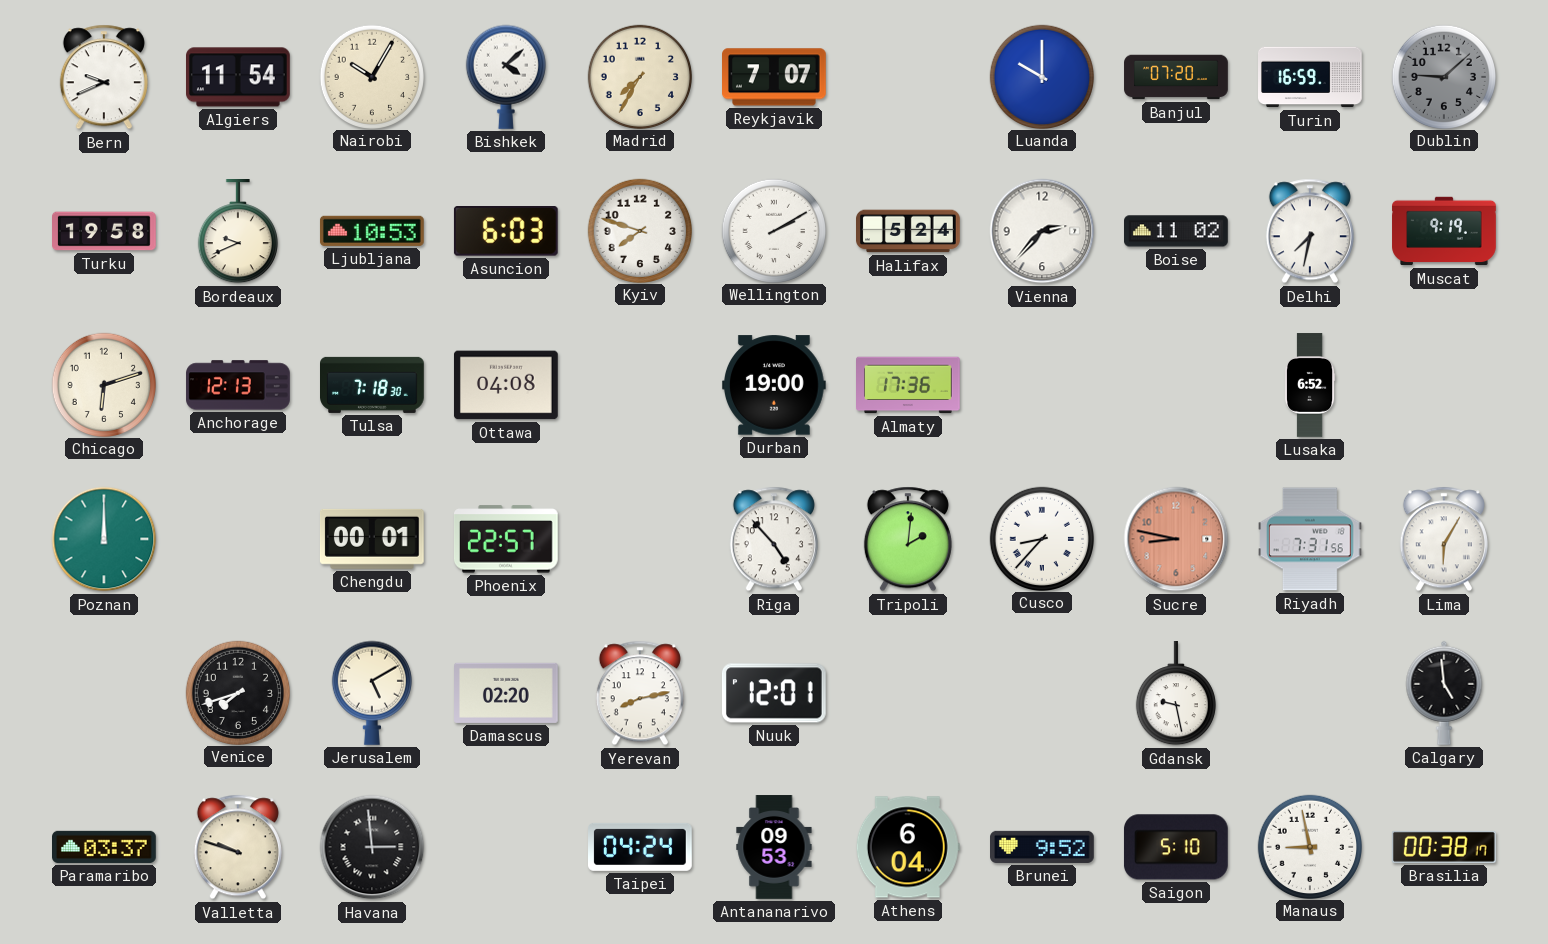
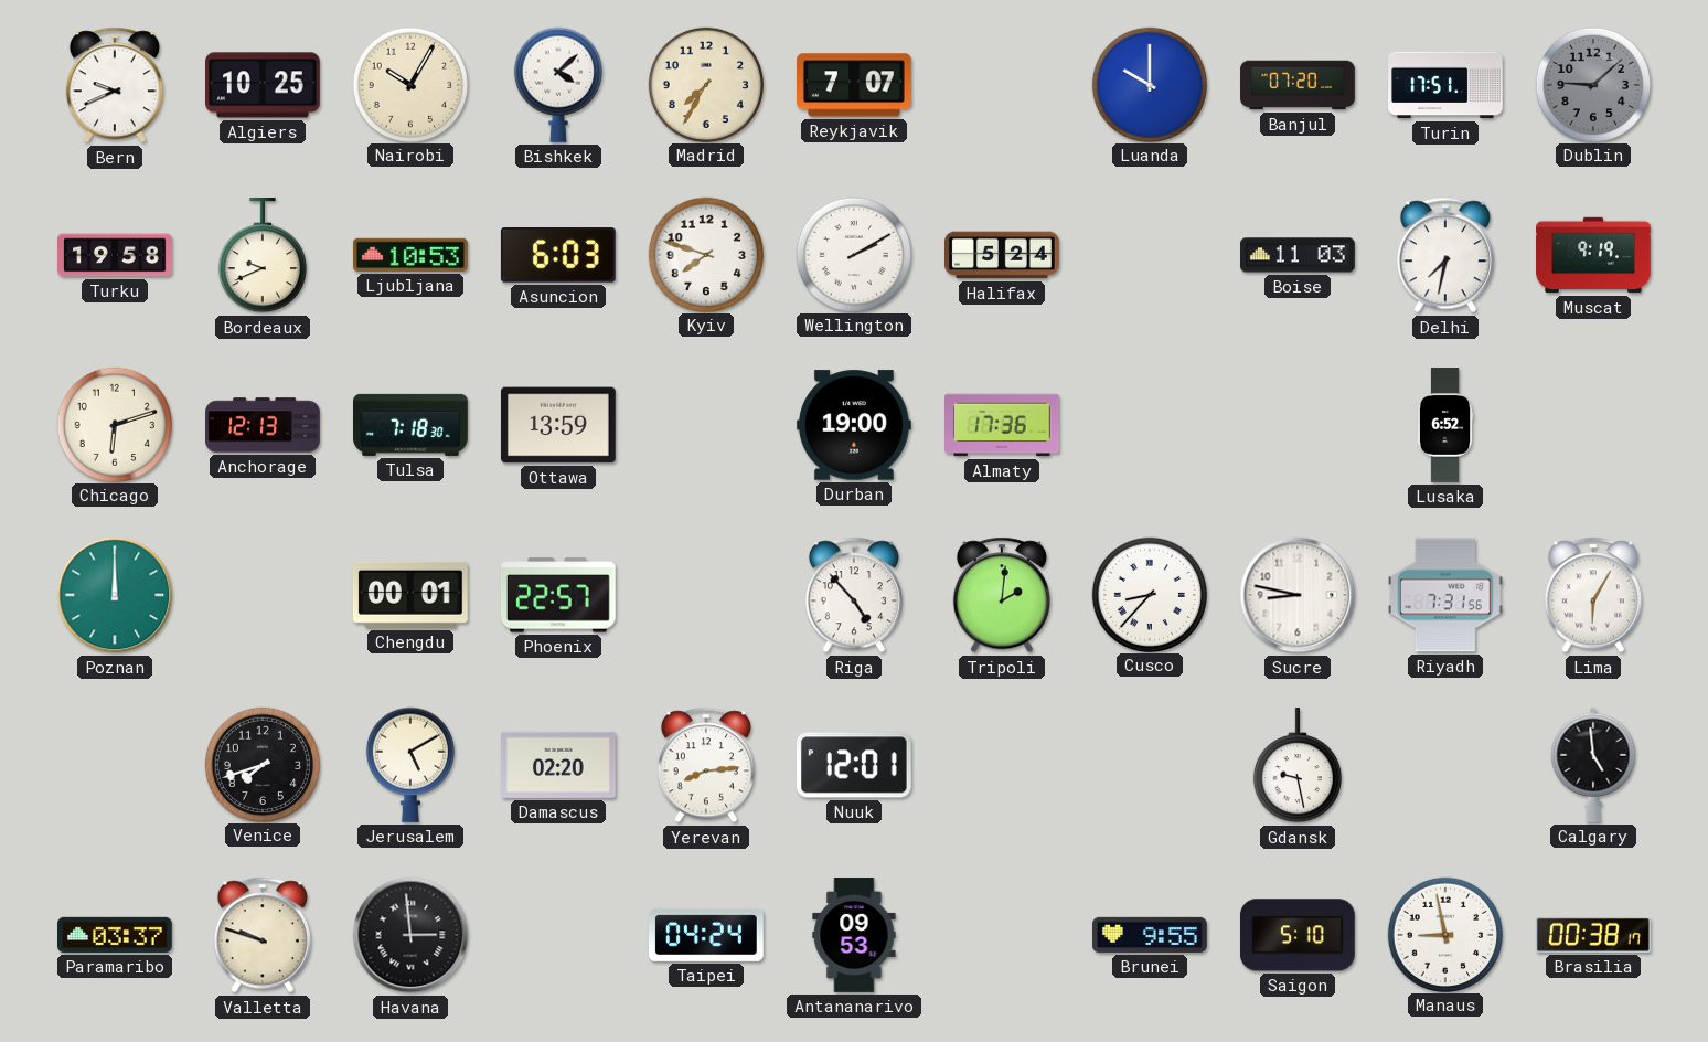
Algiers: 11:54 -> 10:25
Turin: 16:59 -> 17:51
Vienna: 2:37 -> none
Boise: 11:02 -> 11:03
Ottawa: 04:08 -> 13:59
Sucre dial: salmon -> white
Yerevan: 8:13 -> 8:14
Athens: 6:04 -> none
Brunei: 9:52 -> 9:55
